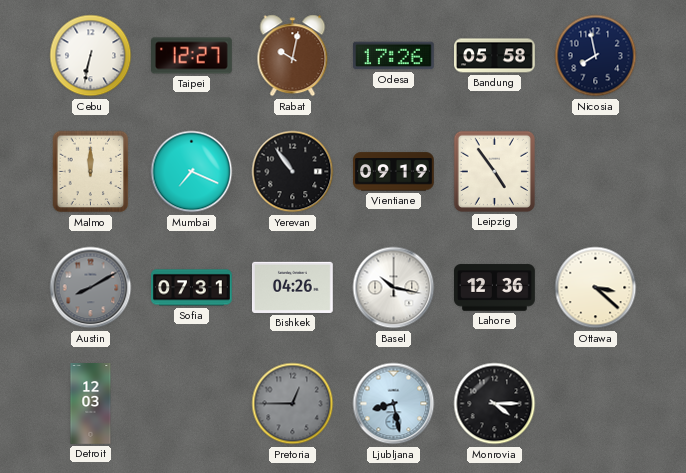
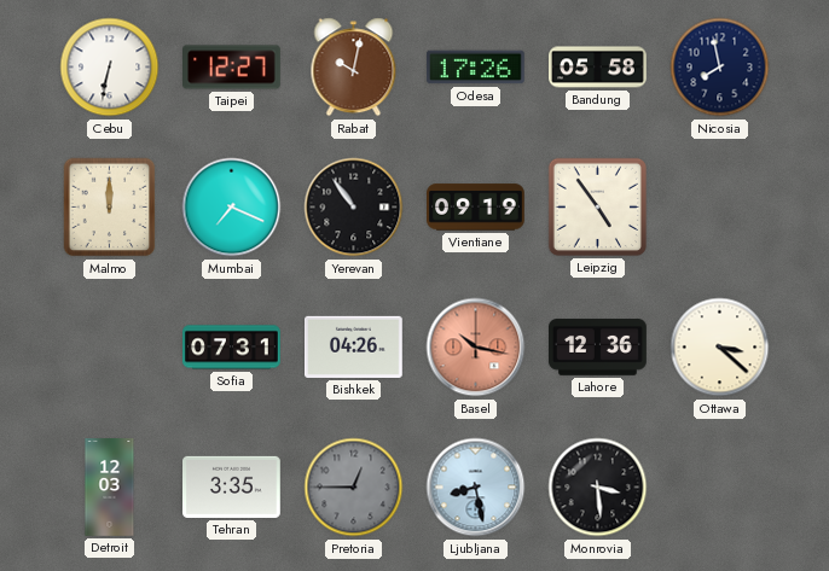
Austin: 8:10 -> none
Basel dial: white -> salmon
Tehran: none -> 3:35
Monrovia: 4:15 -> 3:29
